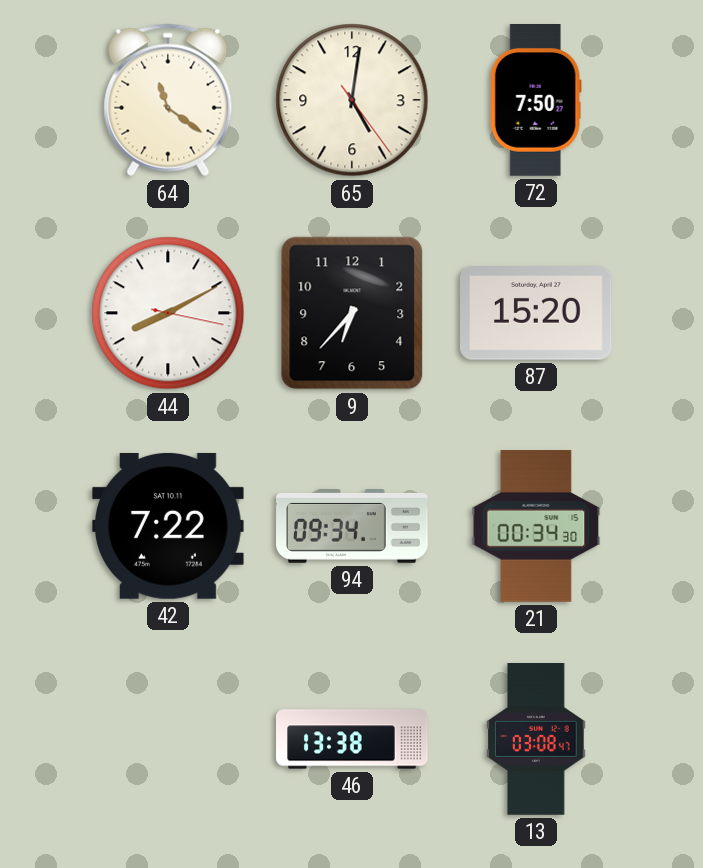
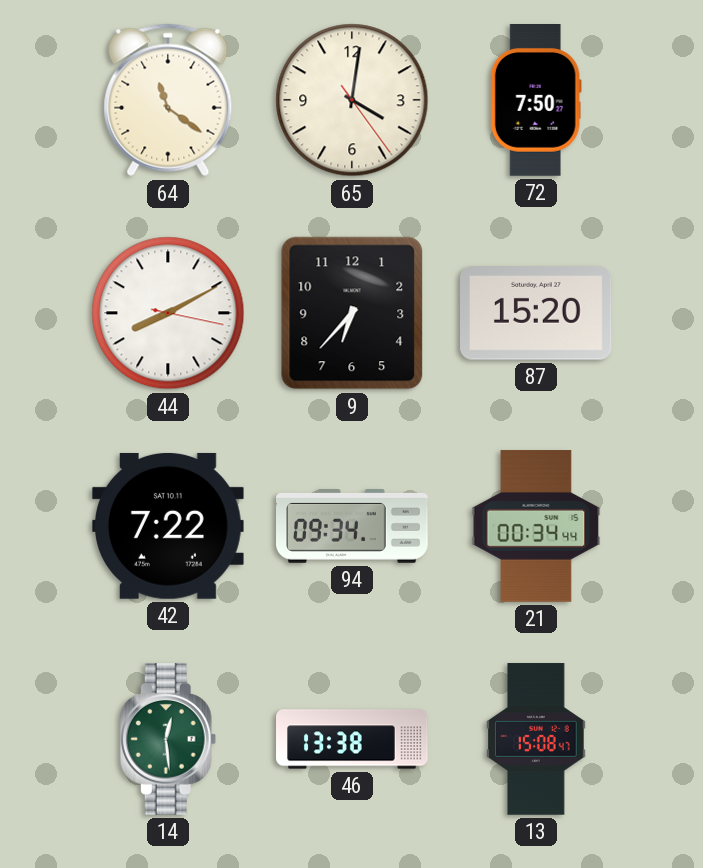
65: 5:01 -> 4:01
21: 00:34:30 -> 00:34:44
14: none -> 12:29
13: 03:08 -> 15:08
